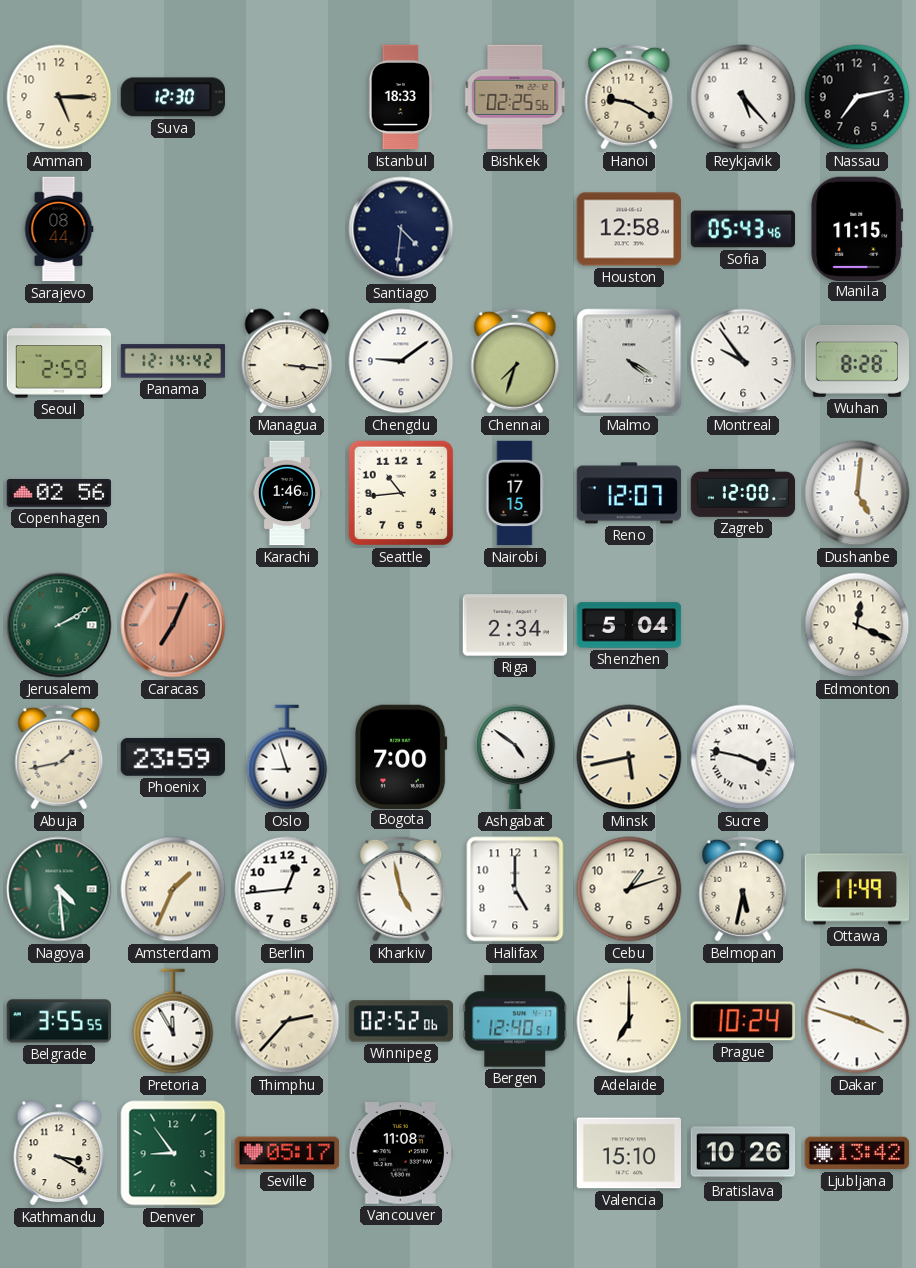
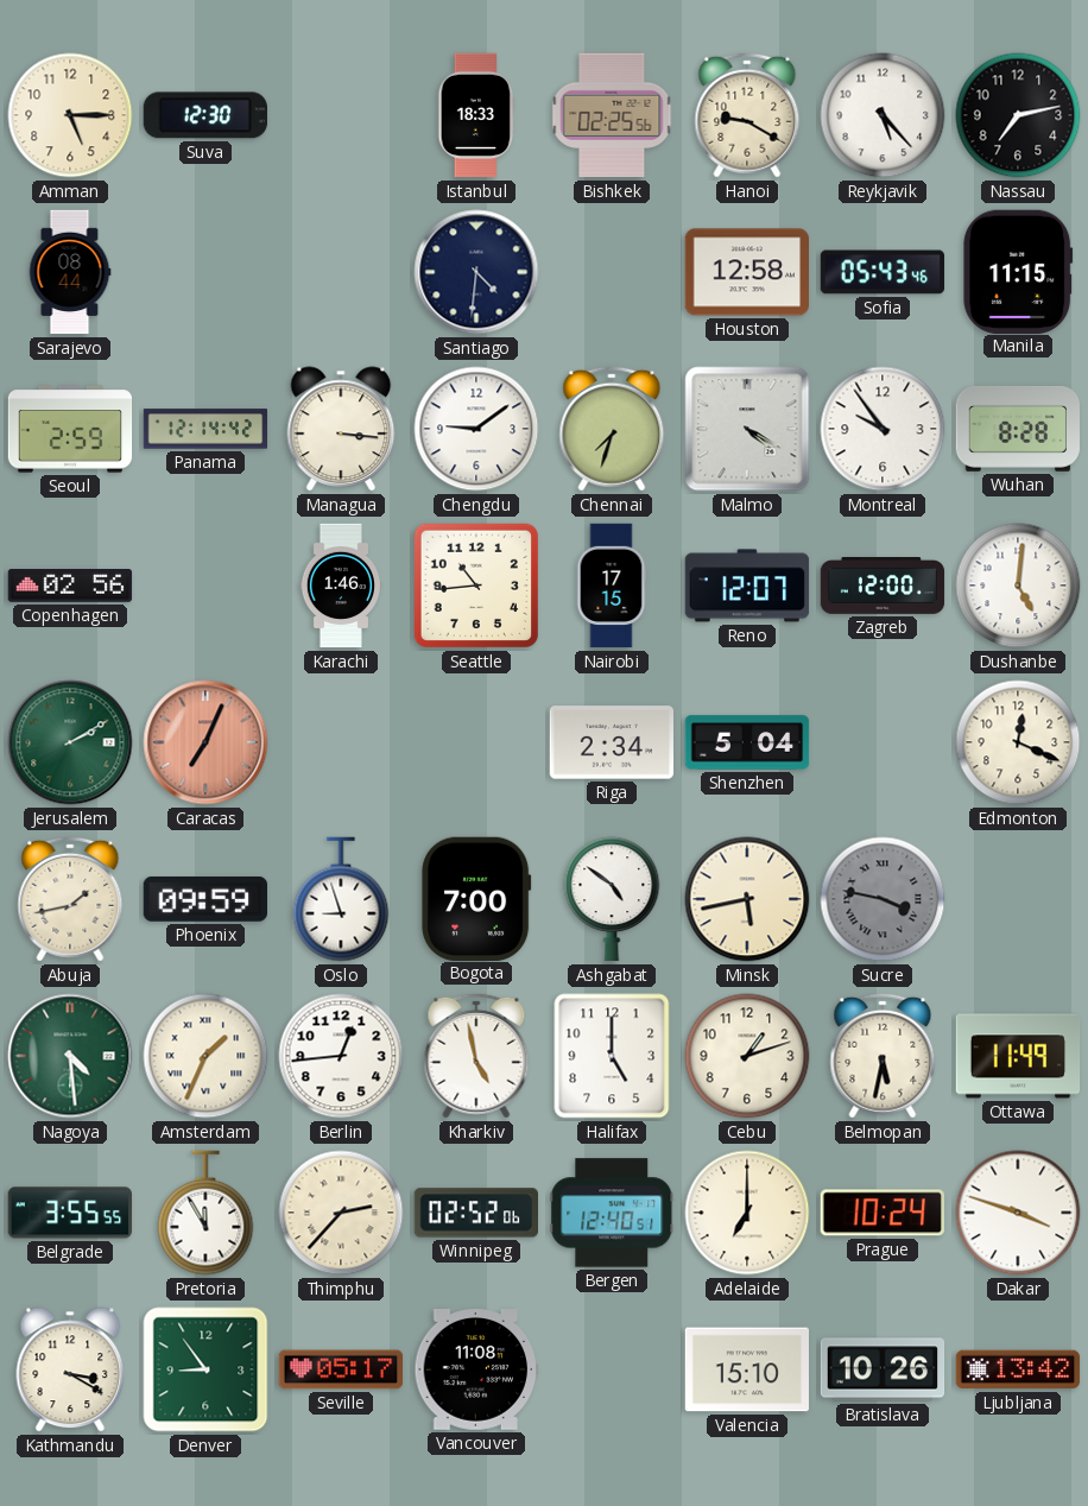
Phoenix: 23:59 -> 09:59
Sucre dial: white -> grey
